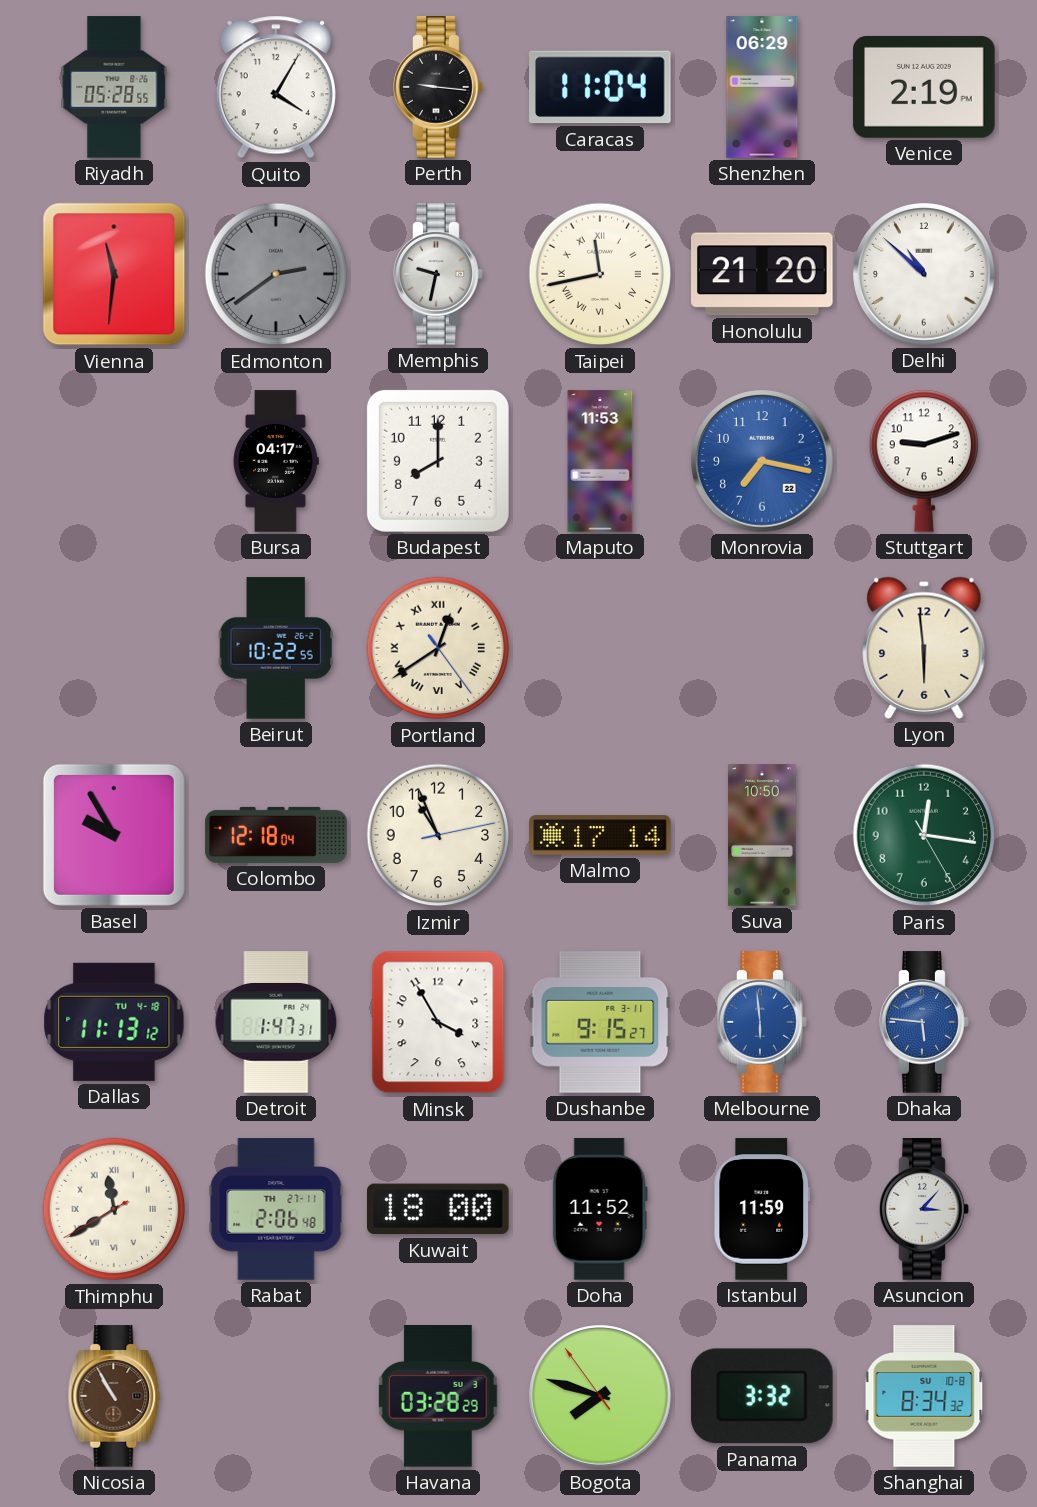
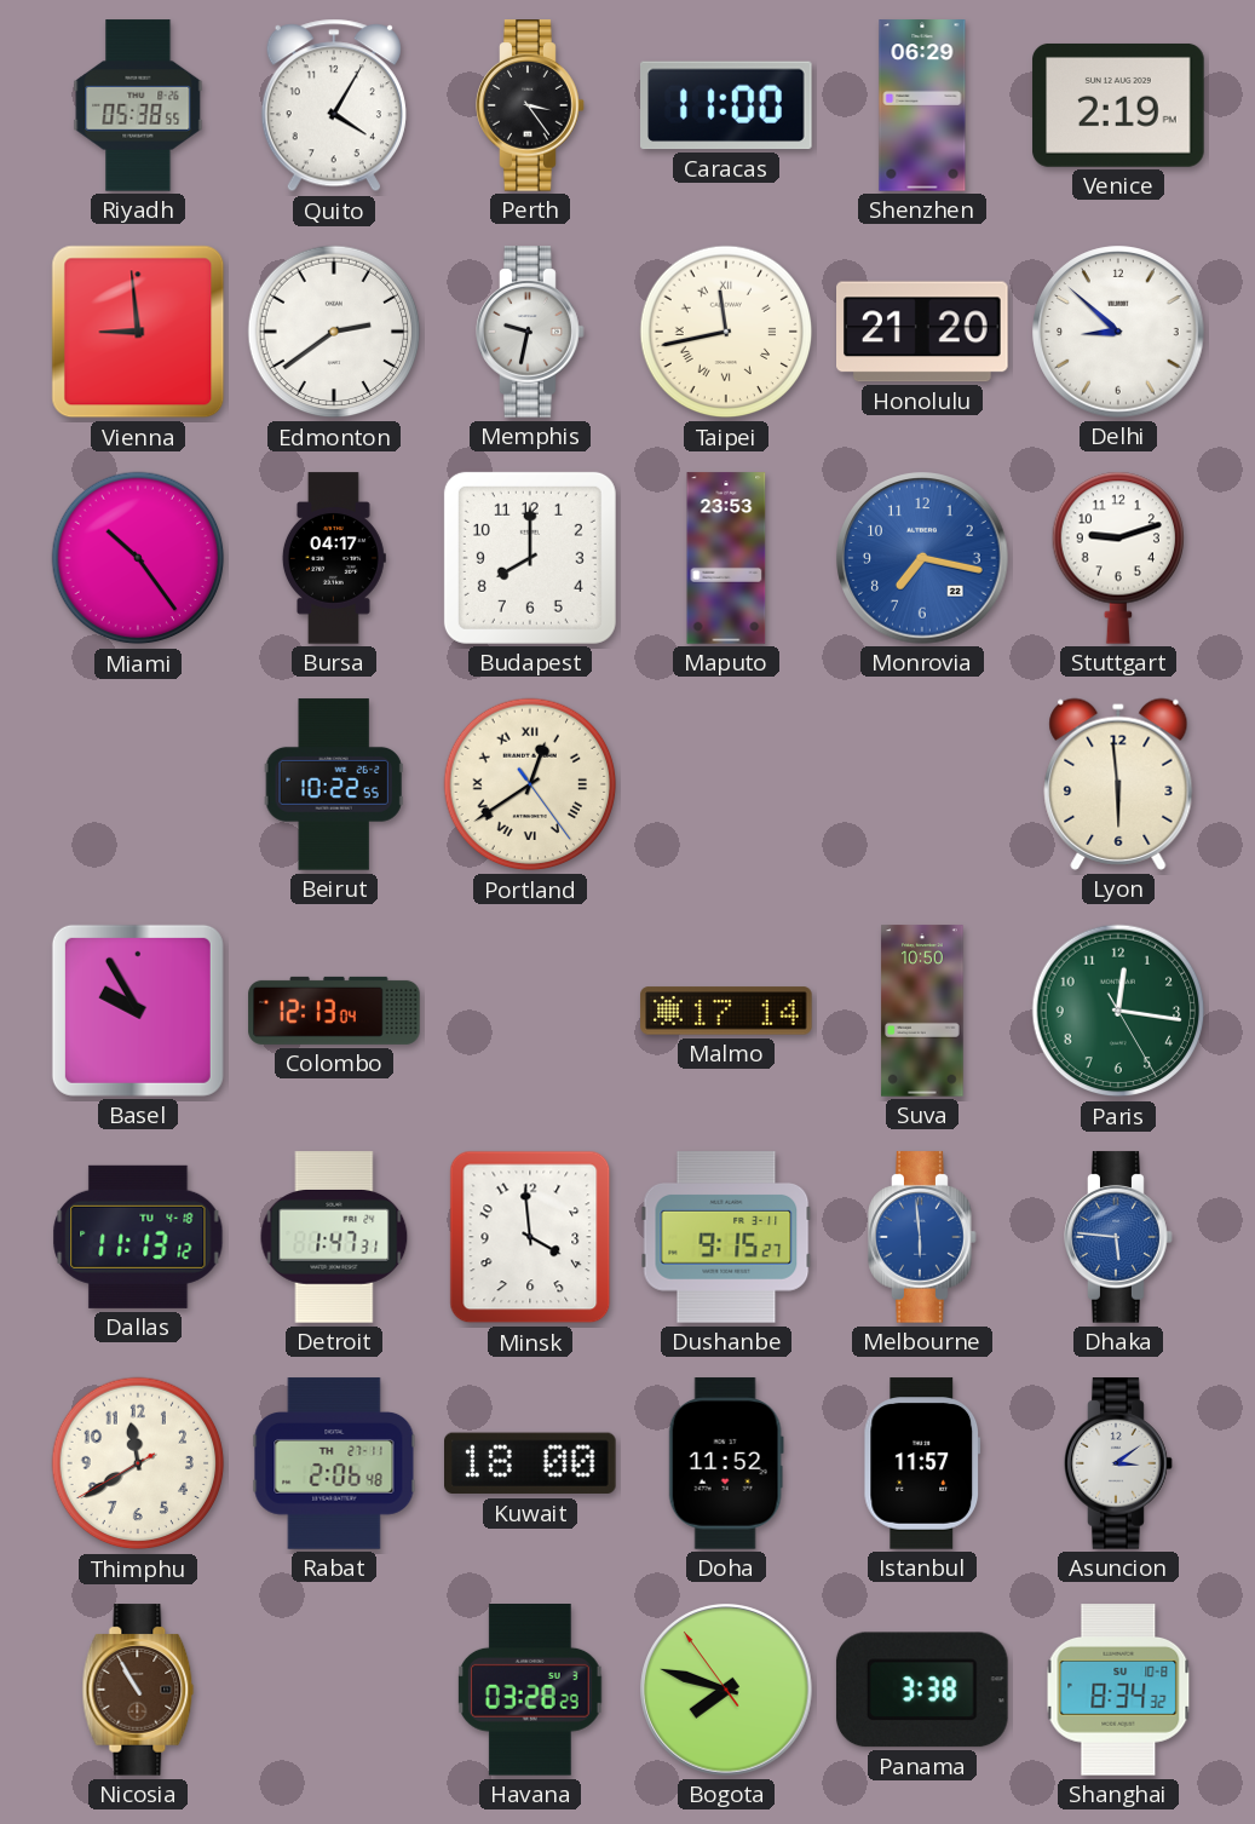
Riyadh: 05:28 -> 05:38
Perth: 9:16 -> 3:24
Caracas: 11:04 -> 11:00
Vienna: 11:31 -> 8:59
Edmonton dial: grey -> white
Delhi: 10:52 -> 8:52
Miami: none -> 10:24
Maputo: 11:53 -> 23:53
Colombo: 12:18 -> 12:13
Izmir: 10:56 -> none
Minsk: 3:55 -> 3:59
Thimphu numerals: Roman -> Arabic
Istanbul: 11:59 -> 11:57
Asuncion: 3:07 -> 3:09
Panama: 3:32 -> 3:38
